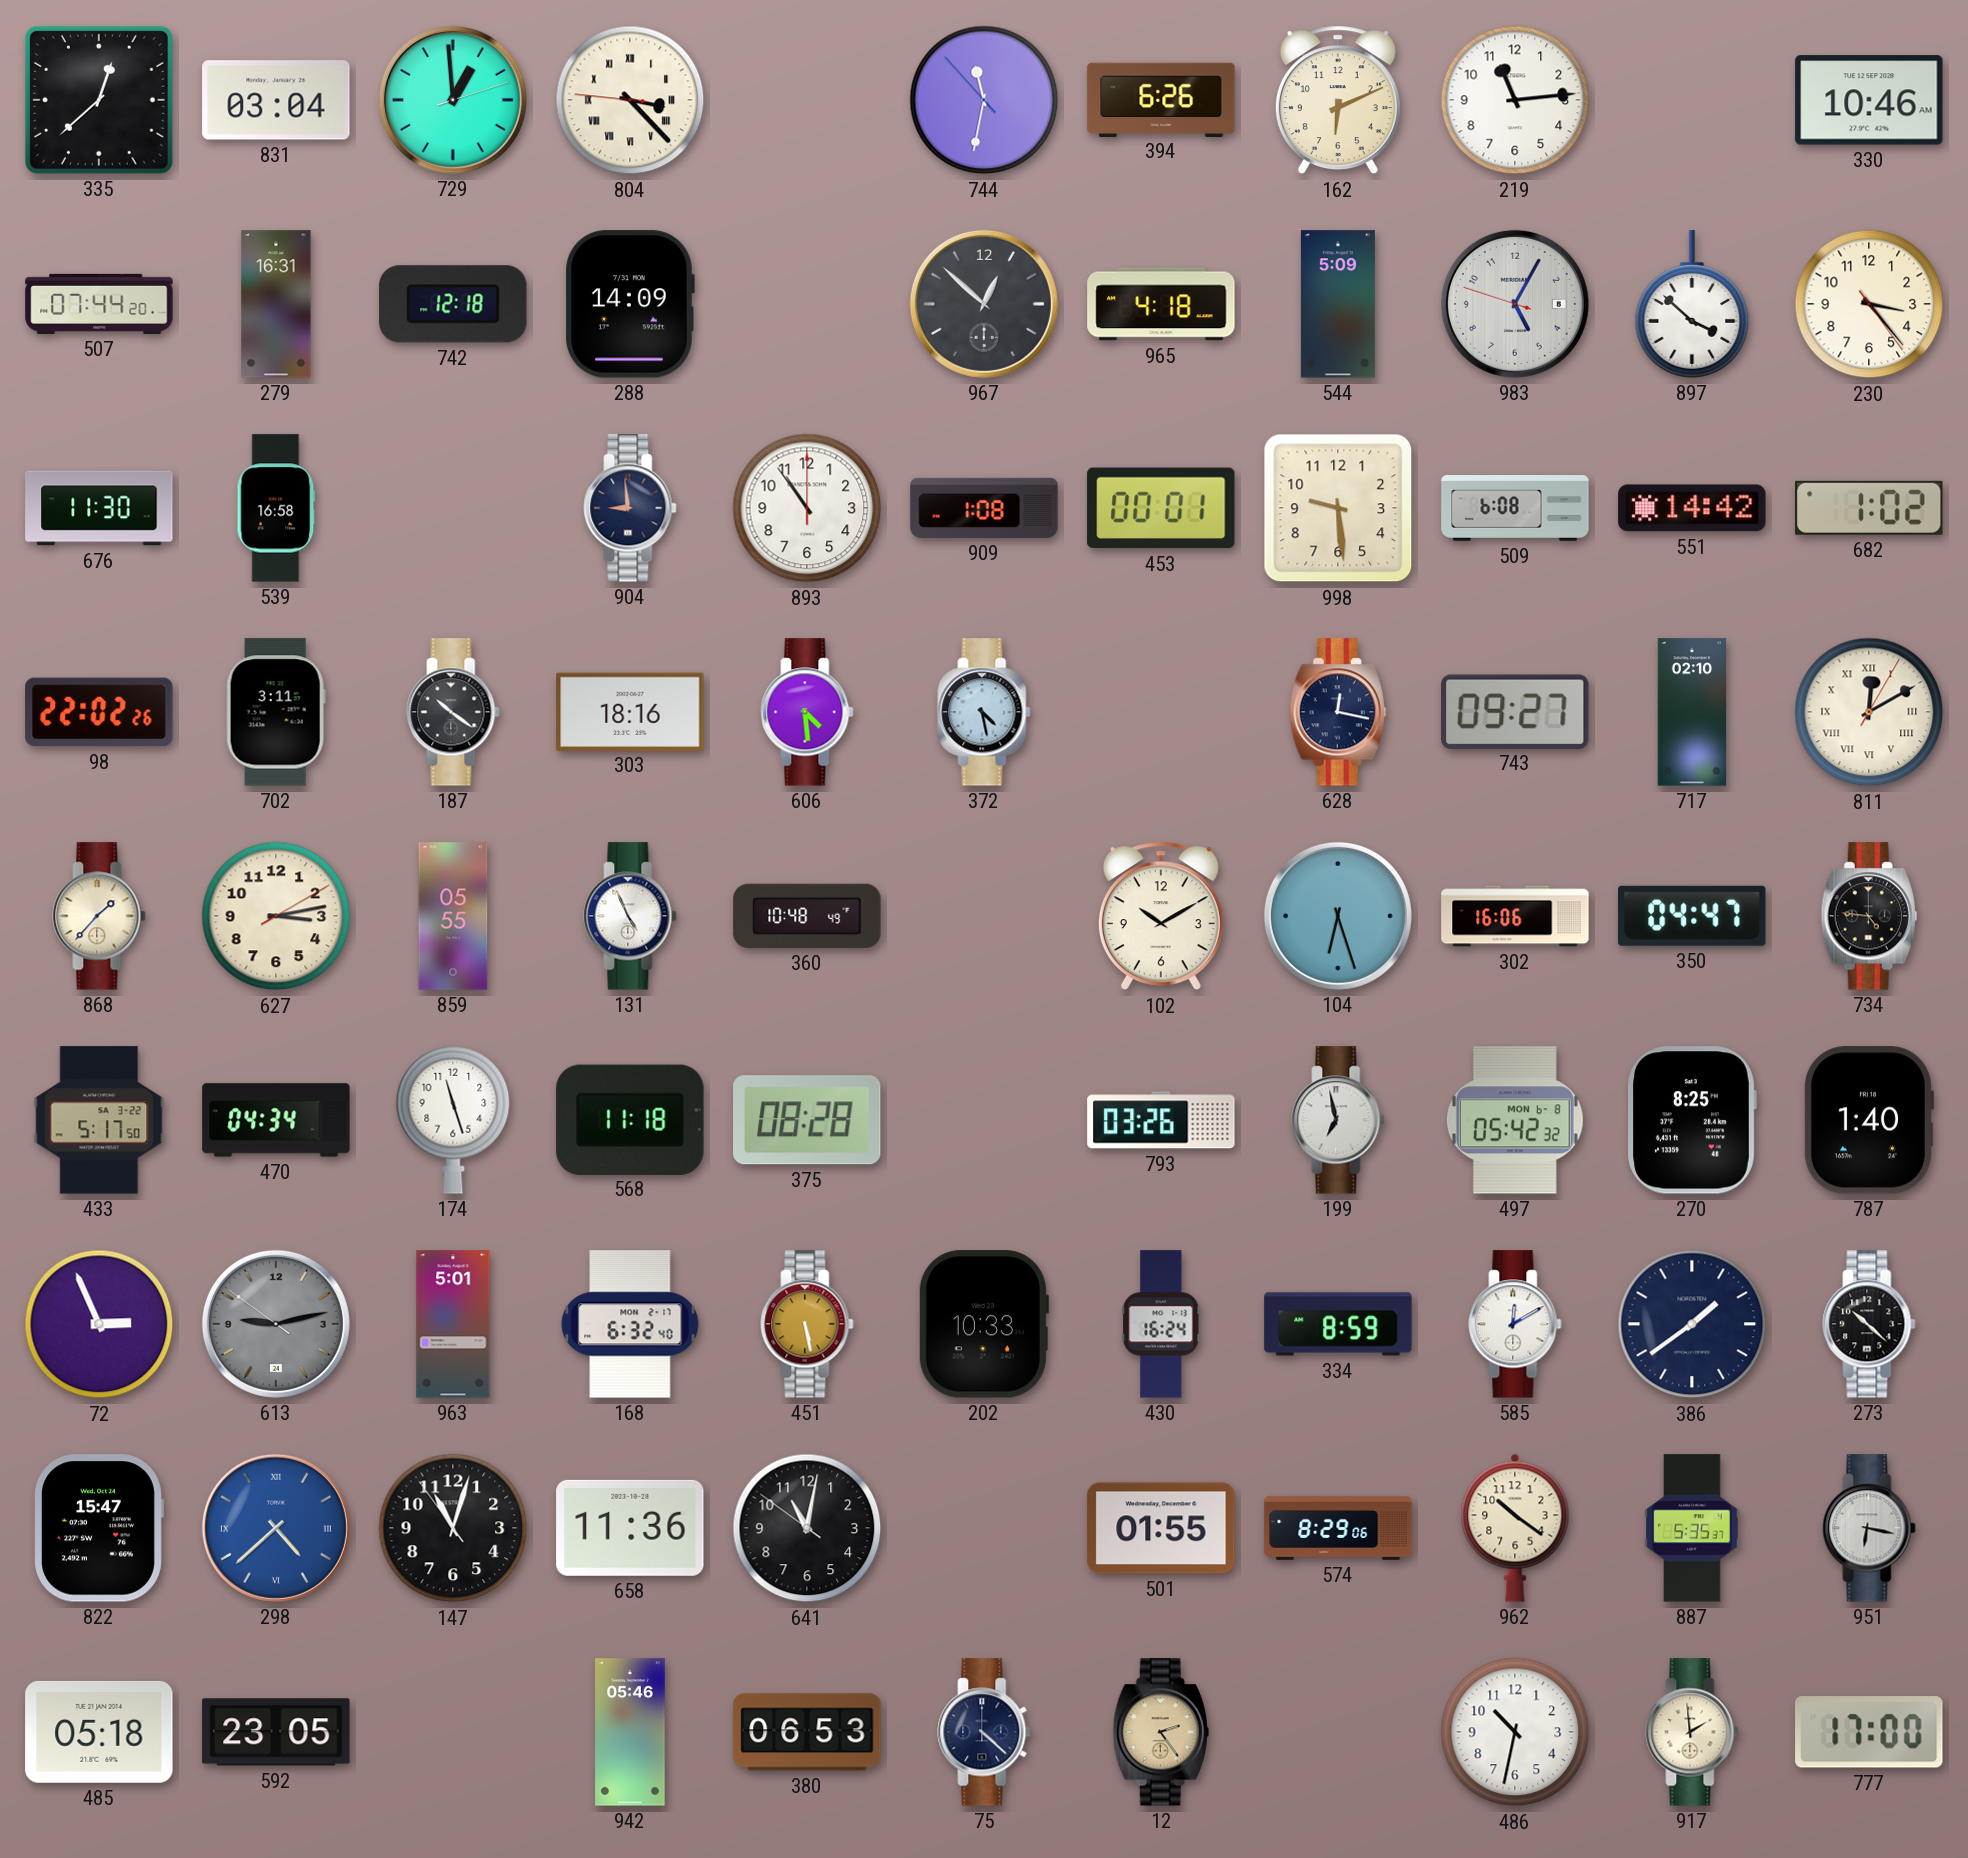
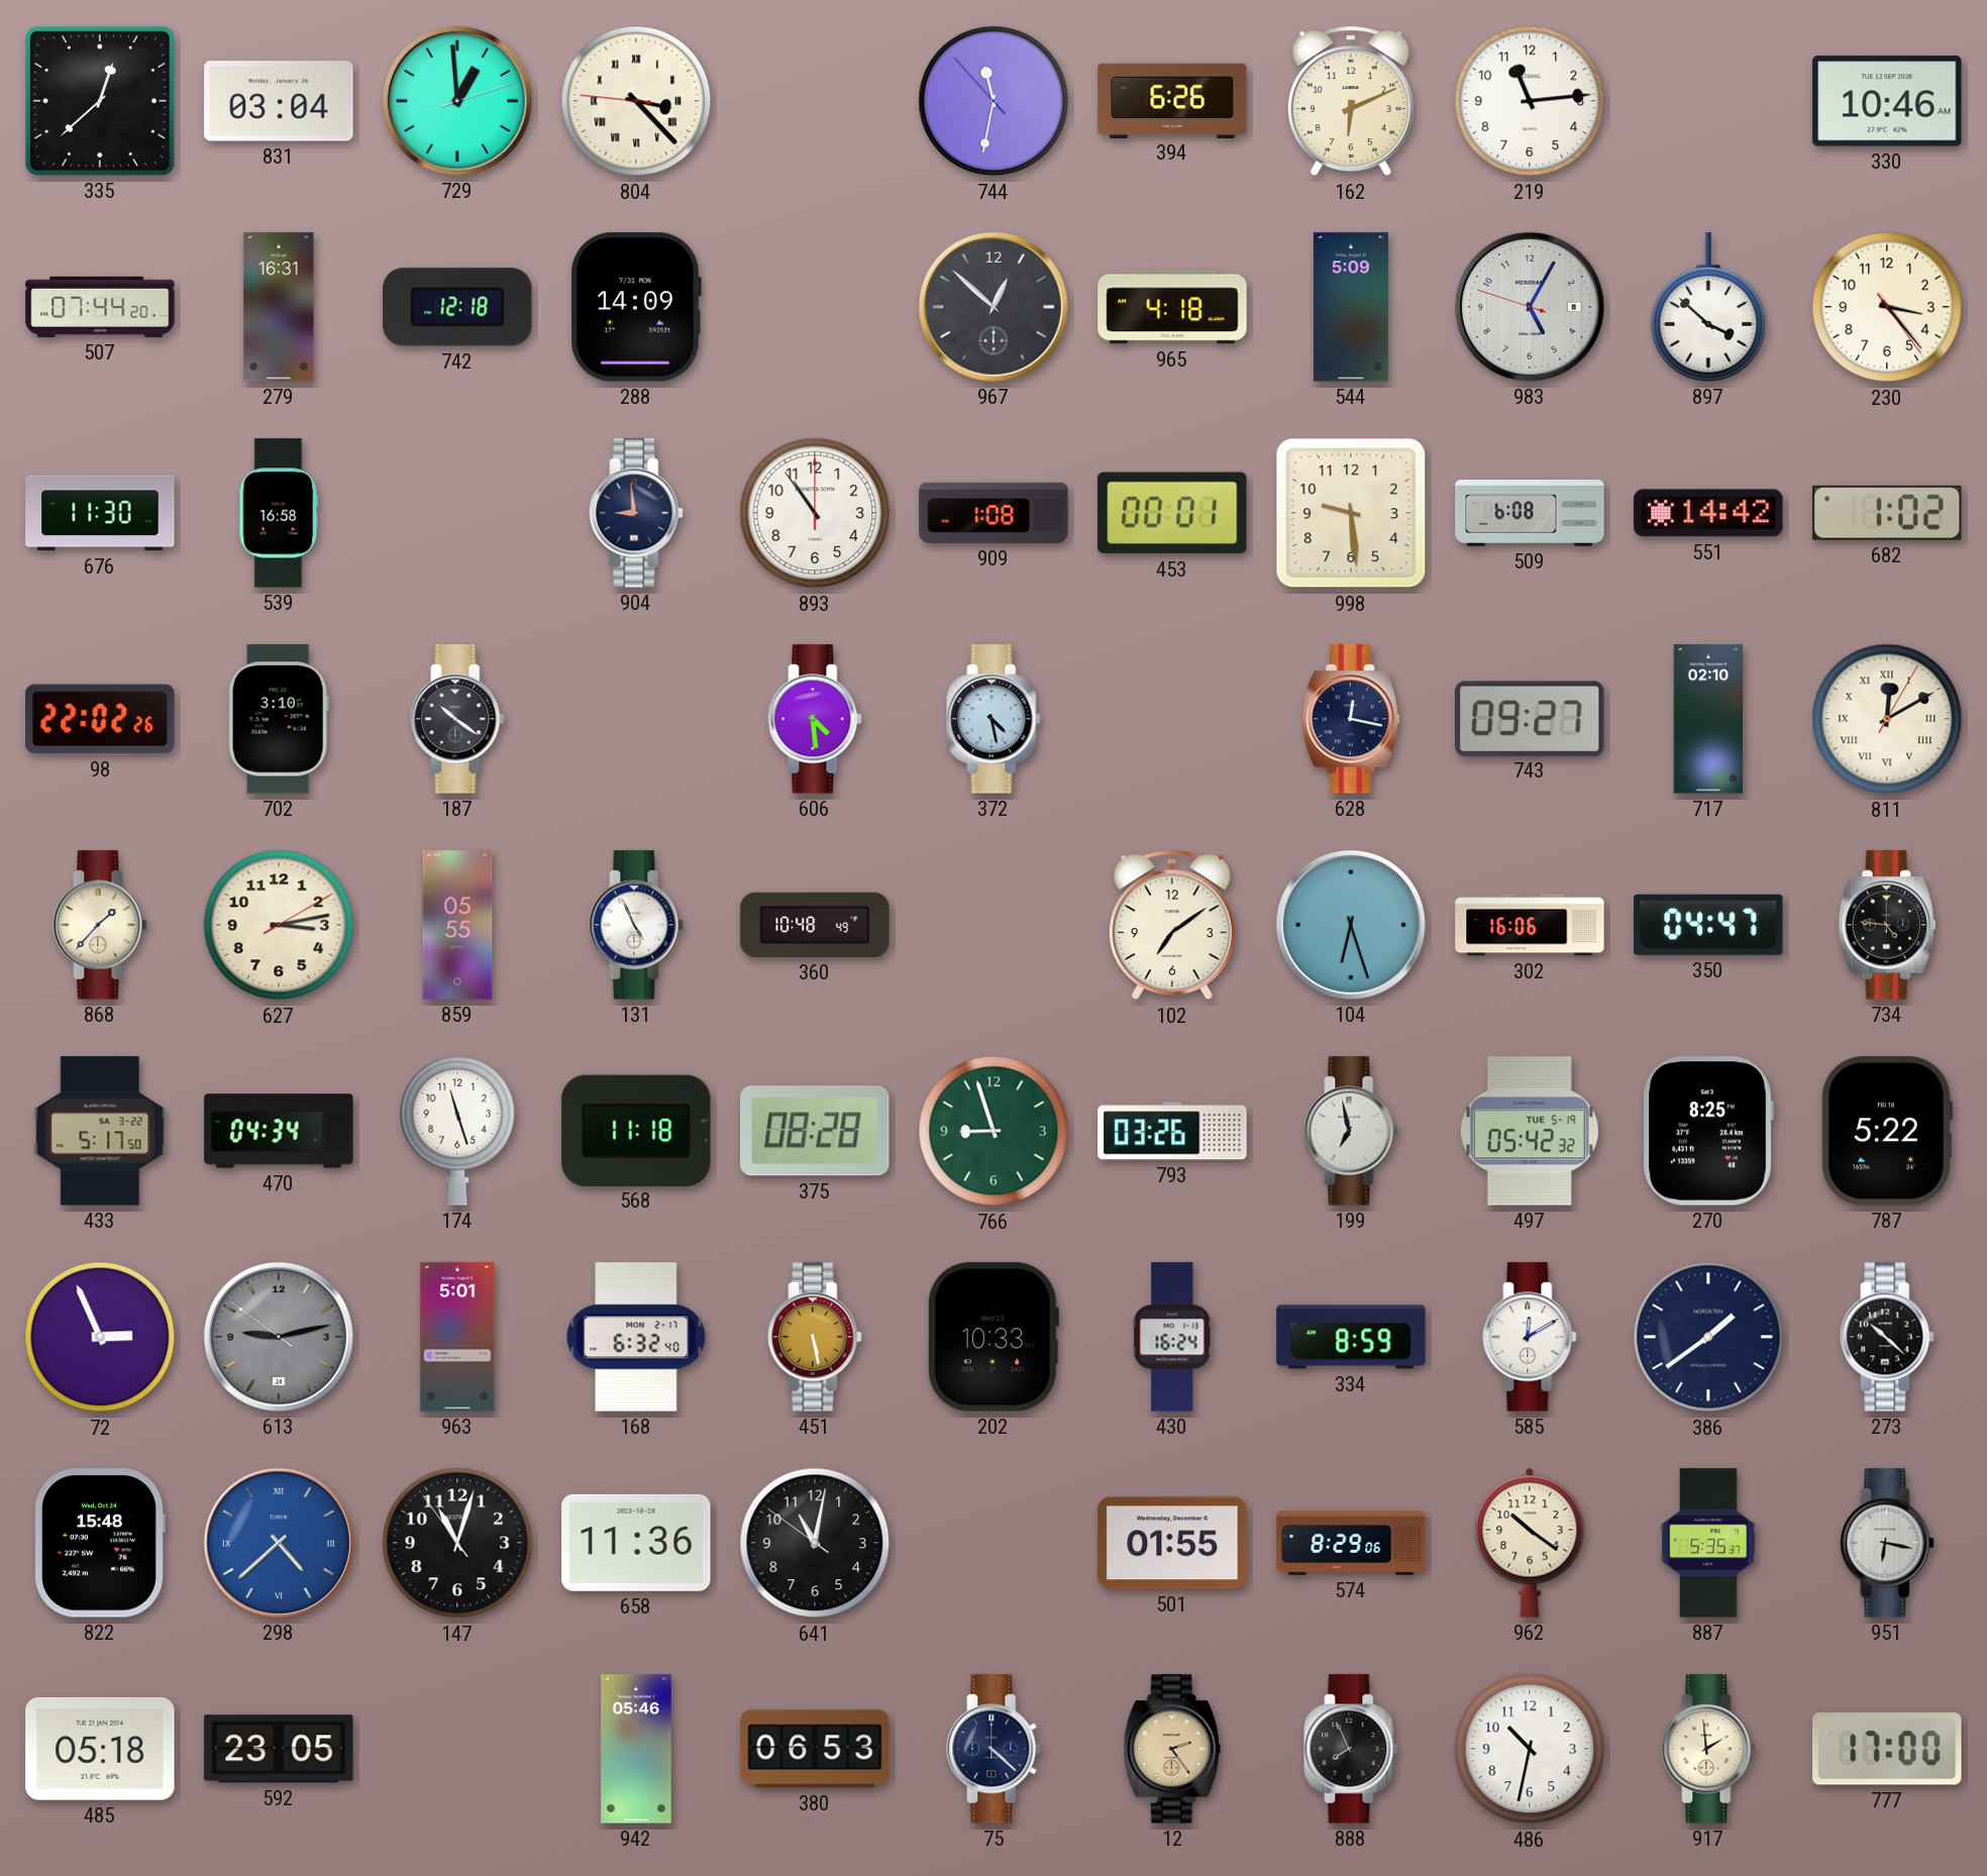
702: 3:11 -> 3:10
303: 18:16 -> none
102: 10:10 -> 7:09
766: none -> 8:57
497 date: MON 6-8 -> TUE 5-19
787: 1:40 -> 5:22
822: 15:47 -> 15:48
888: none -> 7:56
